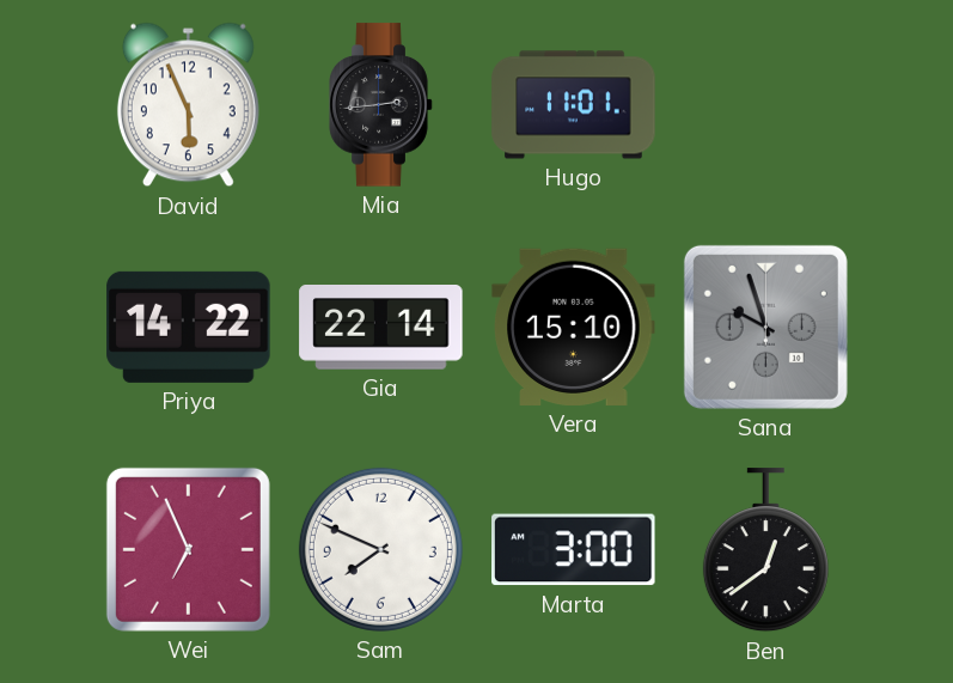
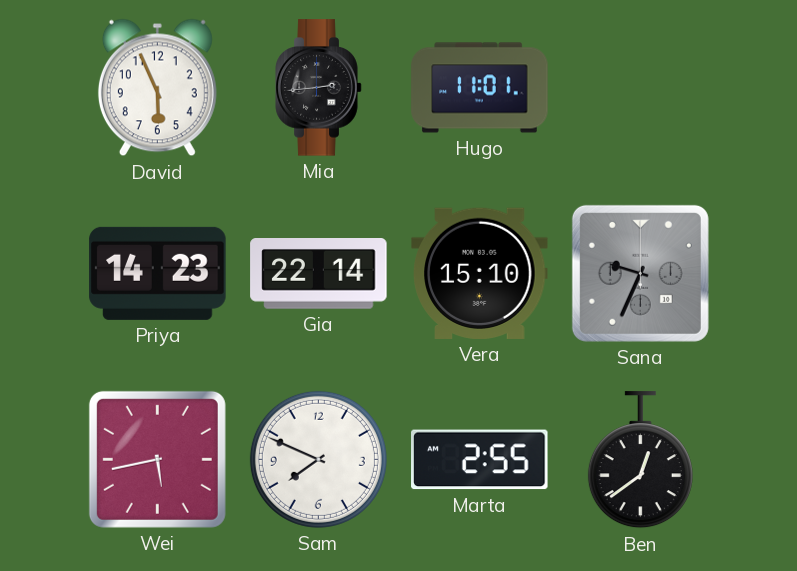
Priya: 14:22 -> 14:23
Sana: 9:57 -> 9:34
Wei: 6:56 -> 5:43
Marta: 3:00 -> 2:55
